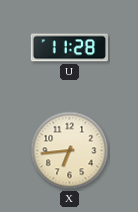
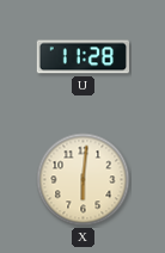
X: 6:44 -> 6:01
